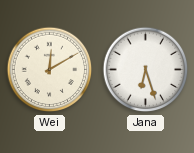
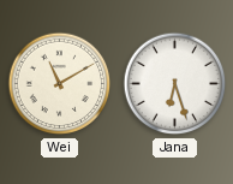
Wei: 12:10 -> 11:10
